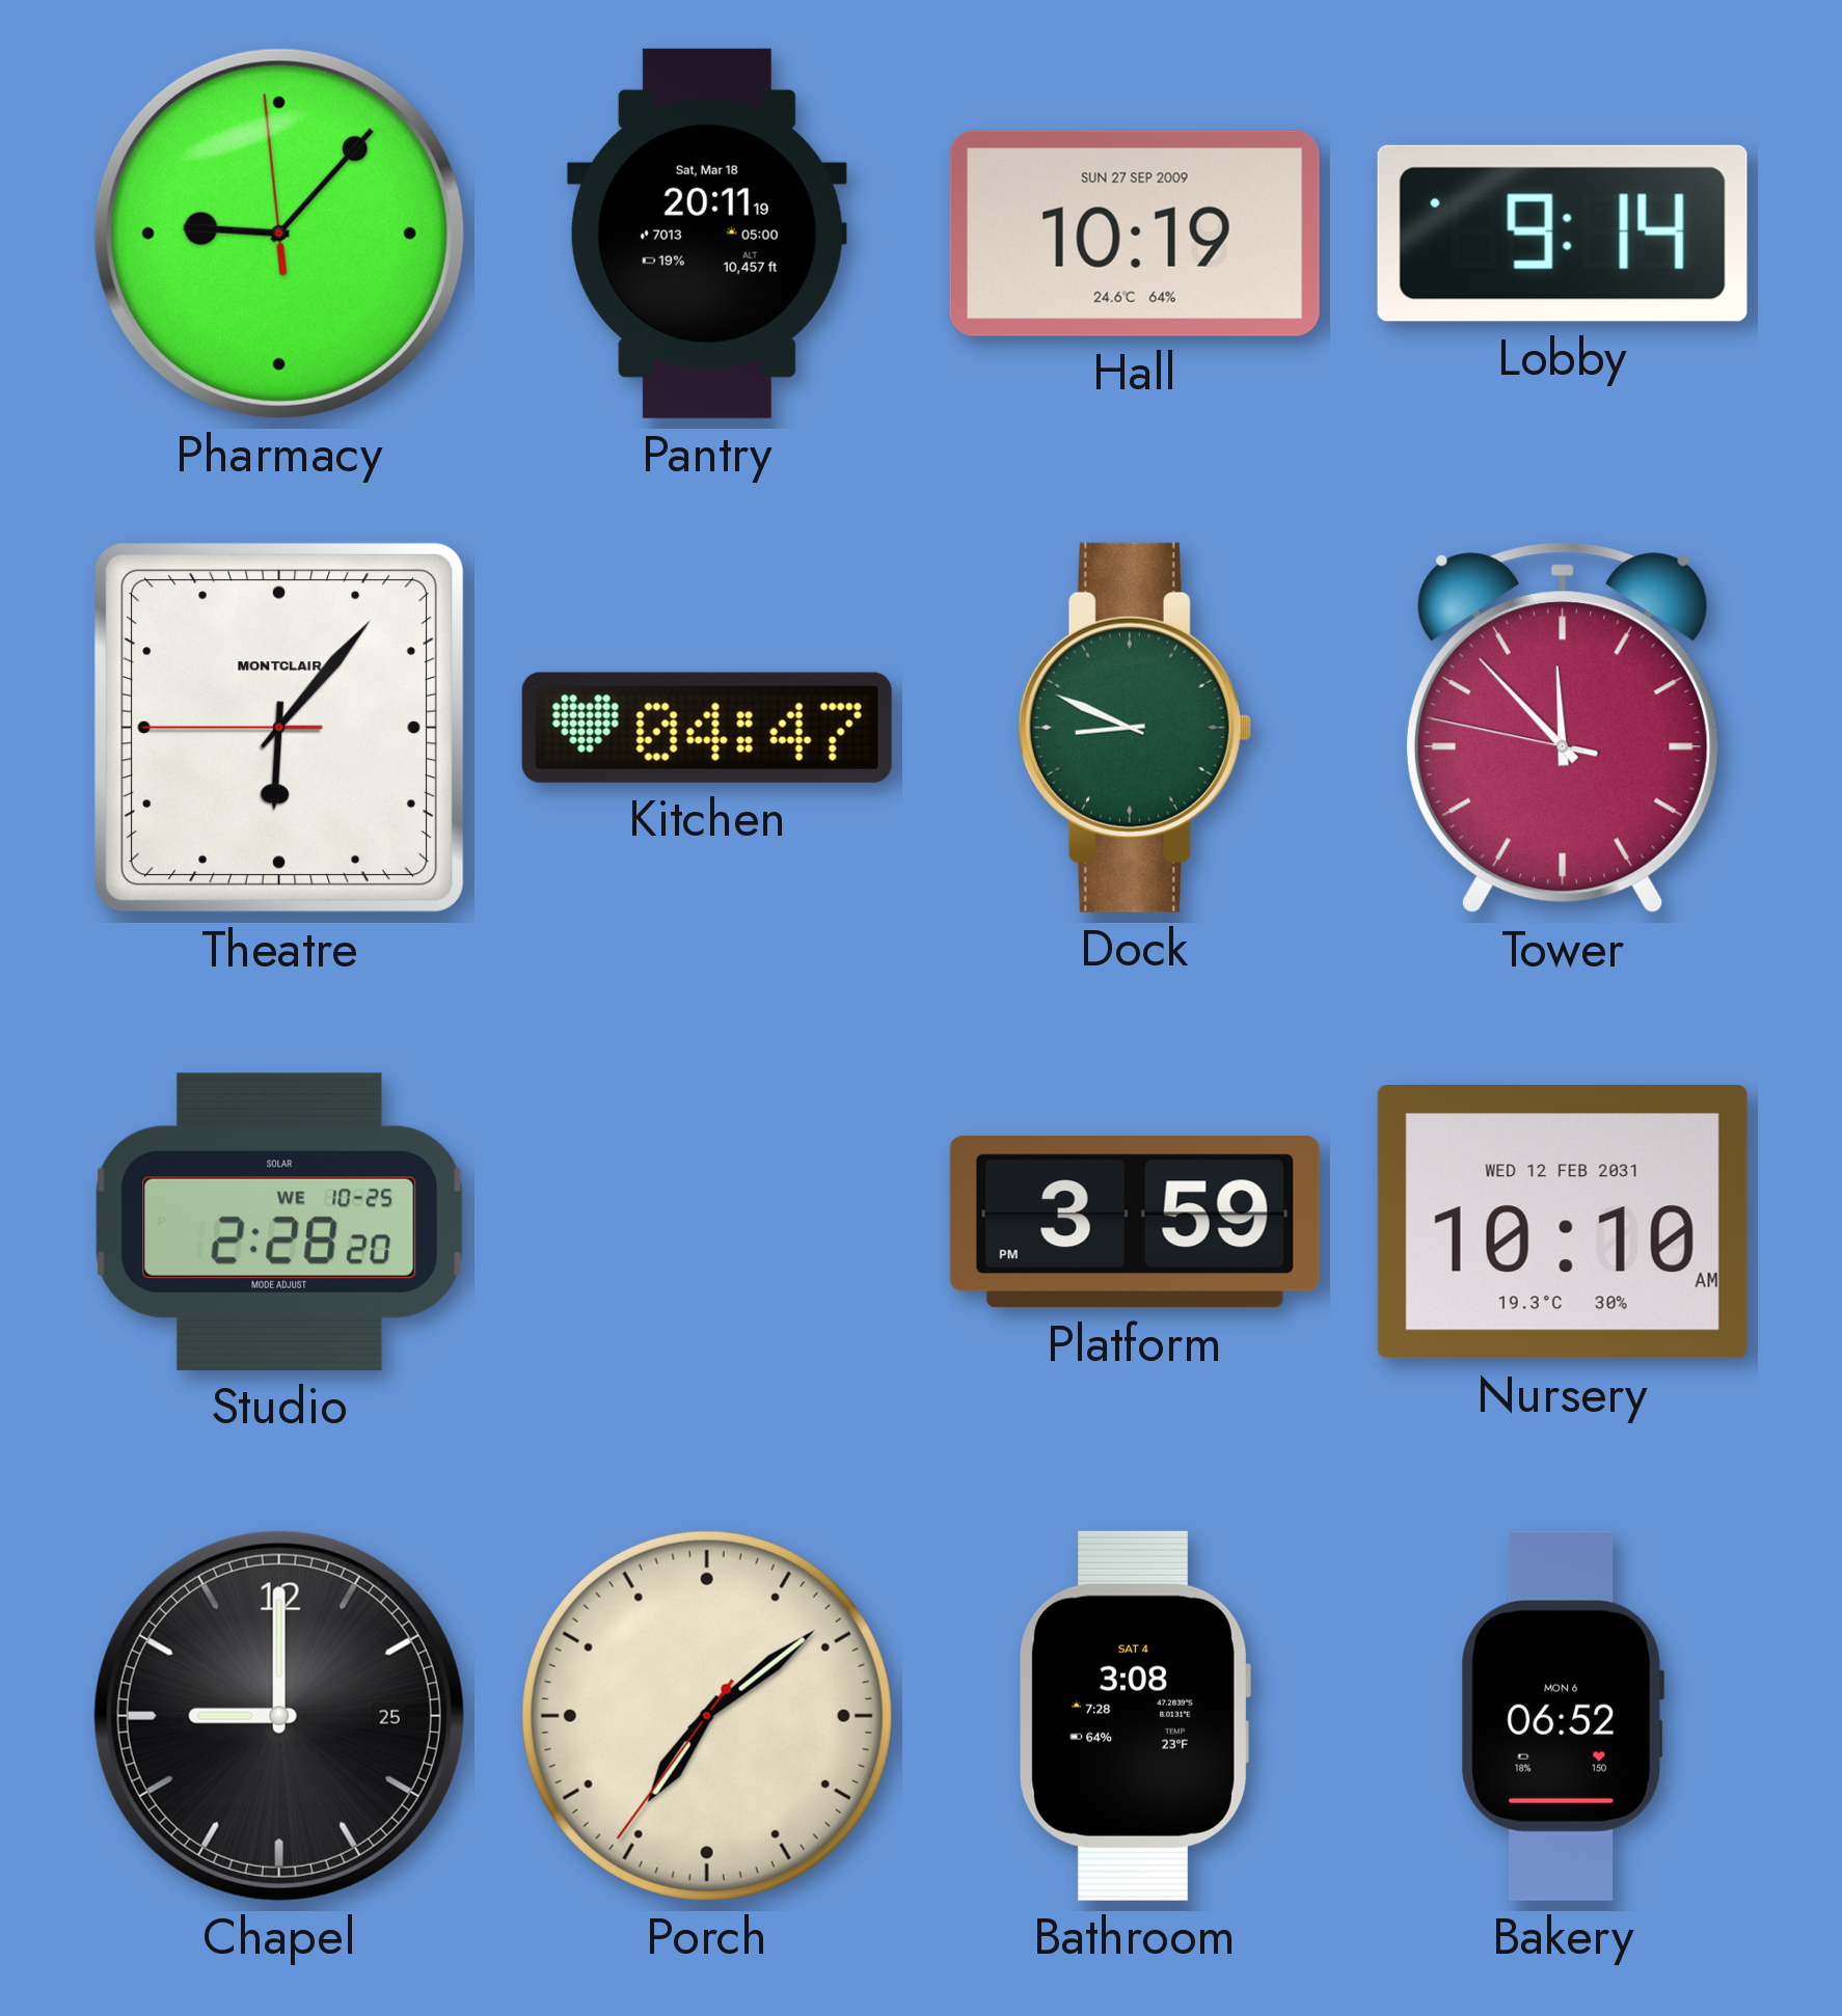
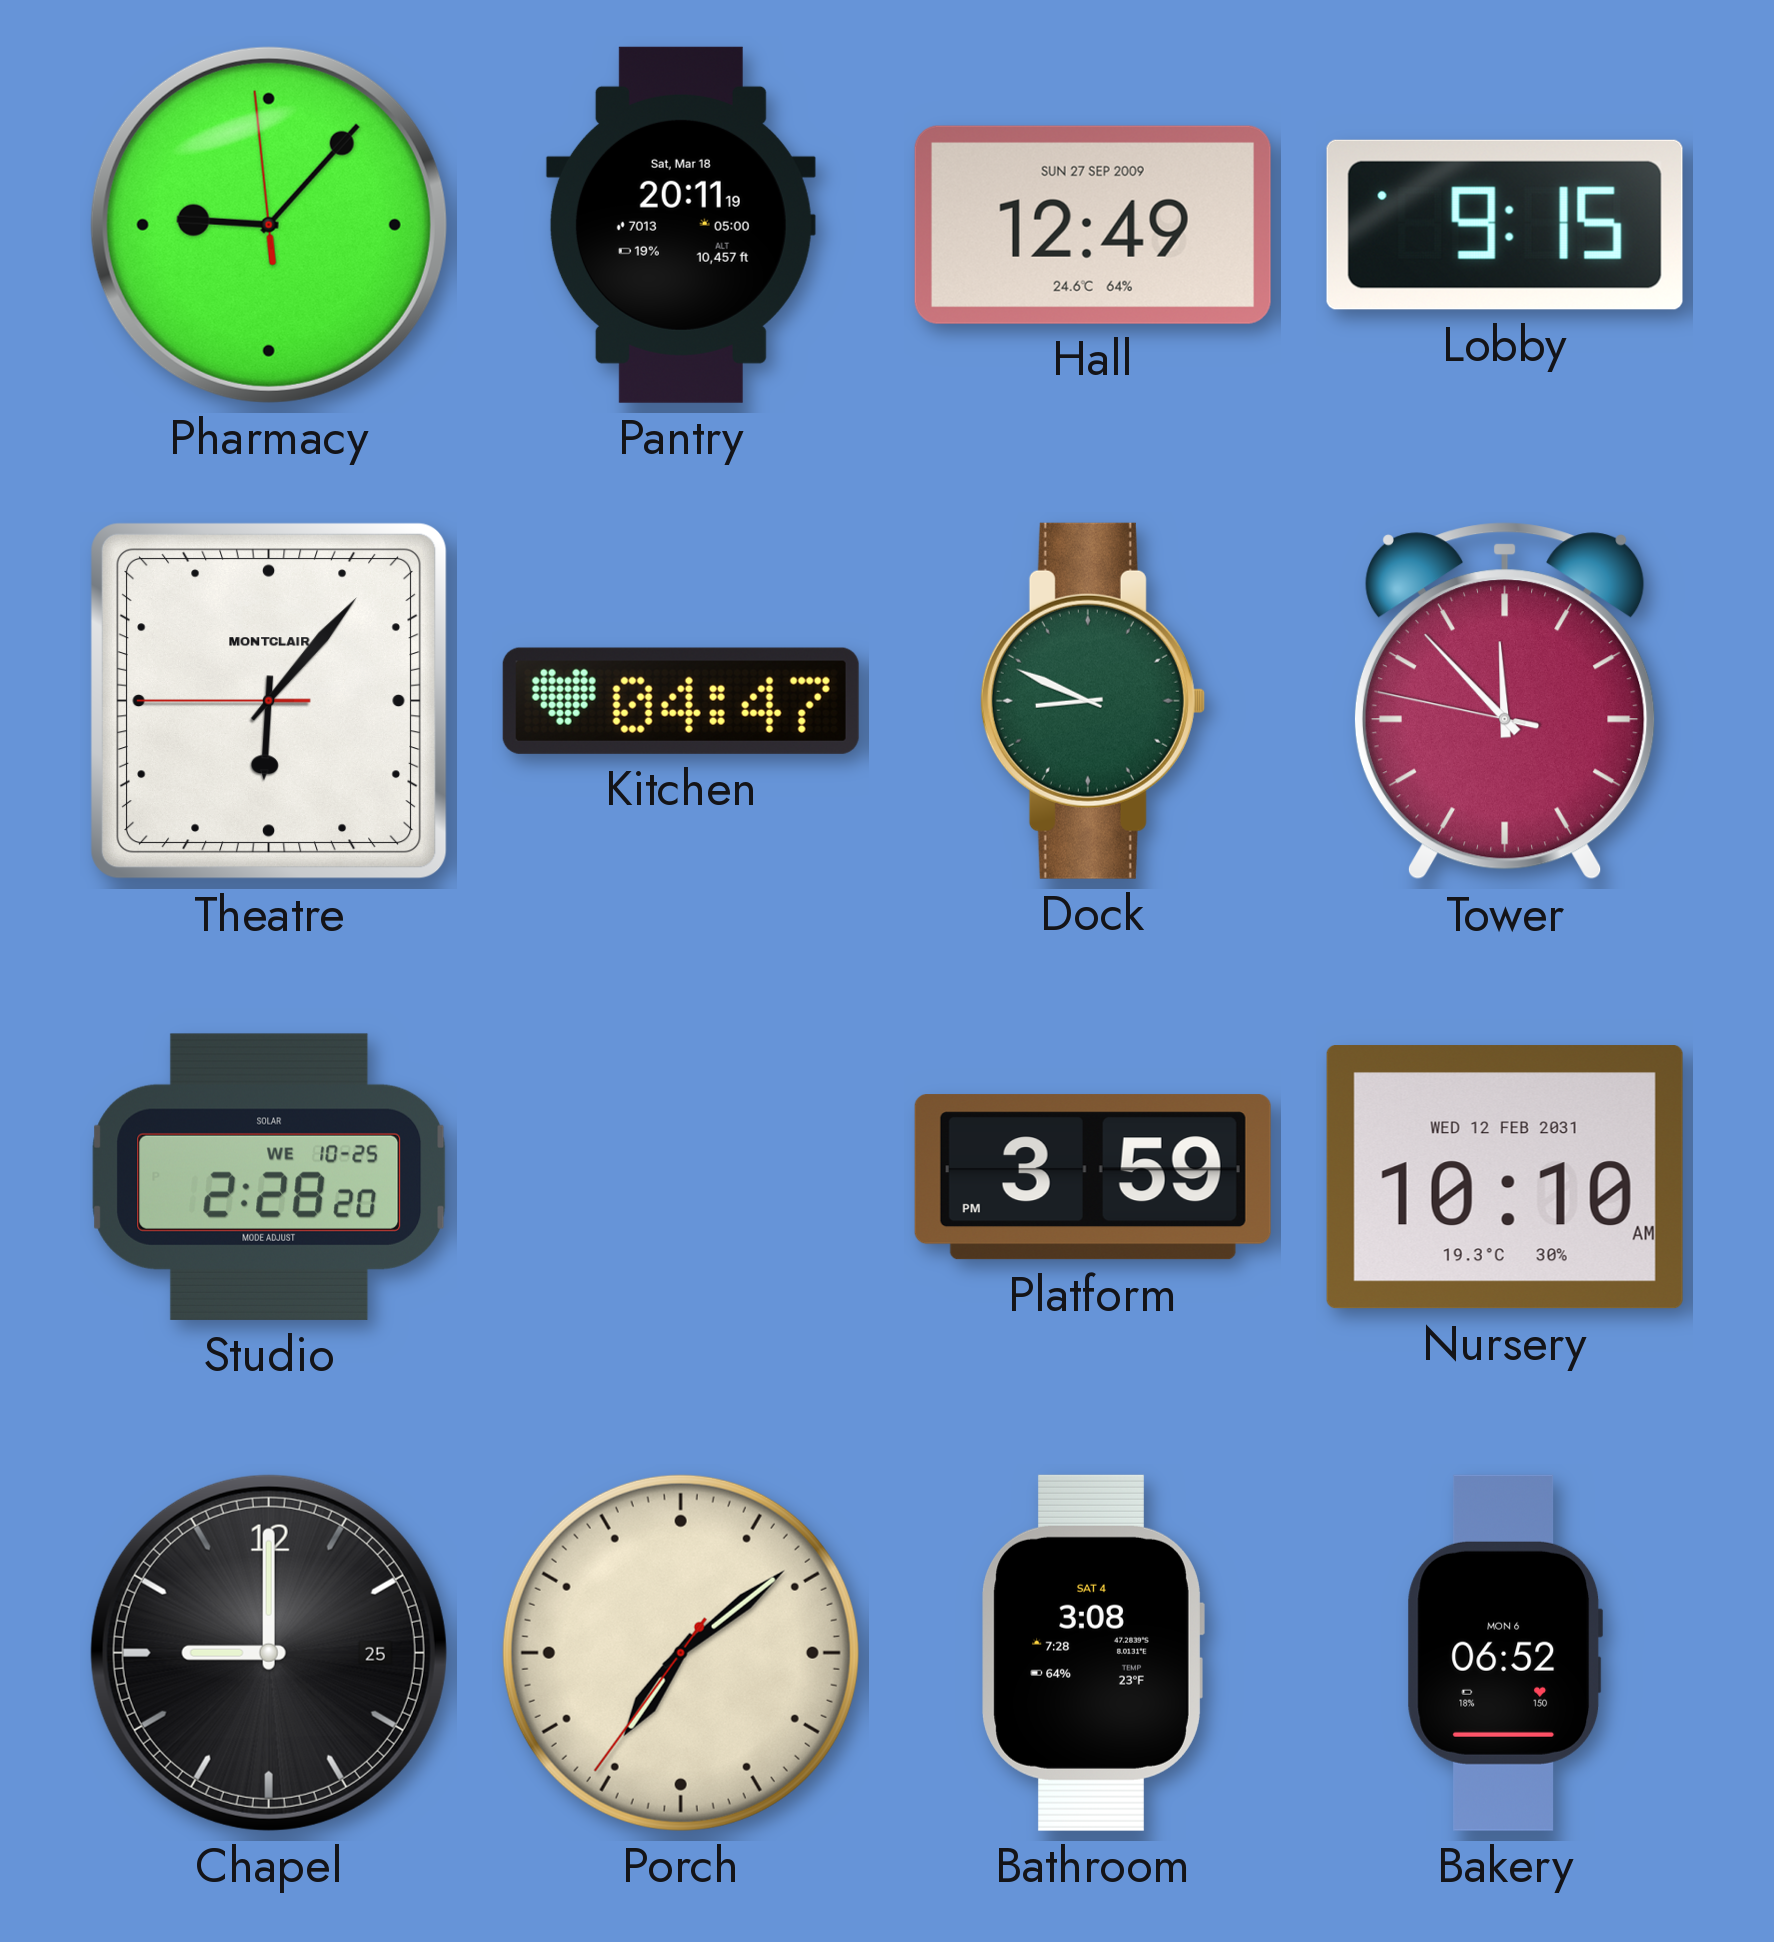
Hall: 10:19 -> 12:49
Lobby: 9:14 -> 9:15
